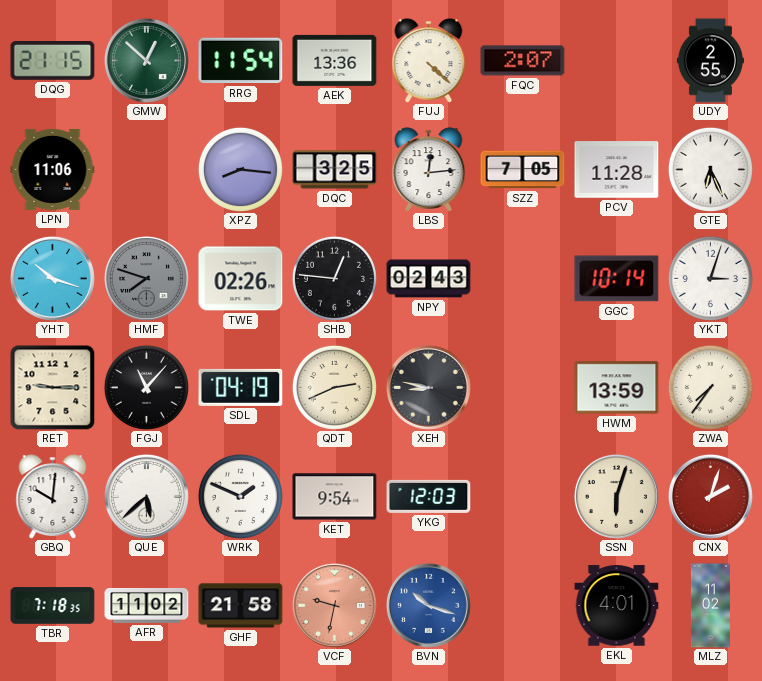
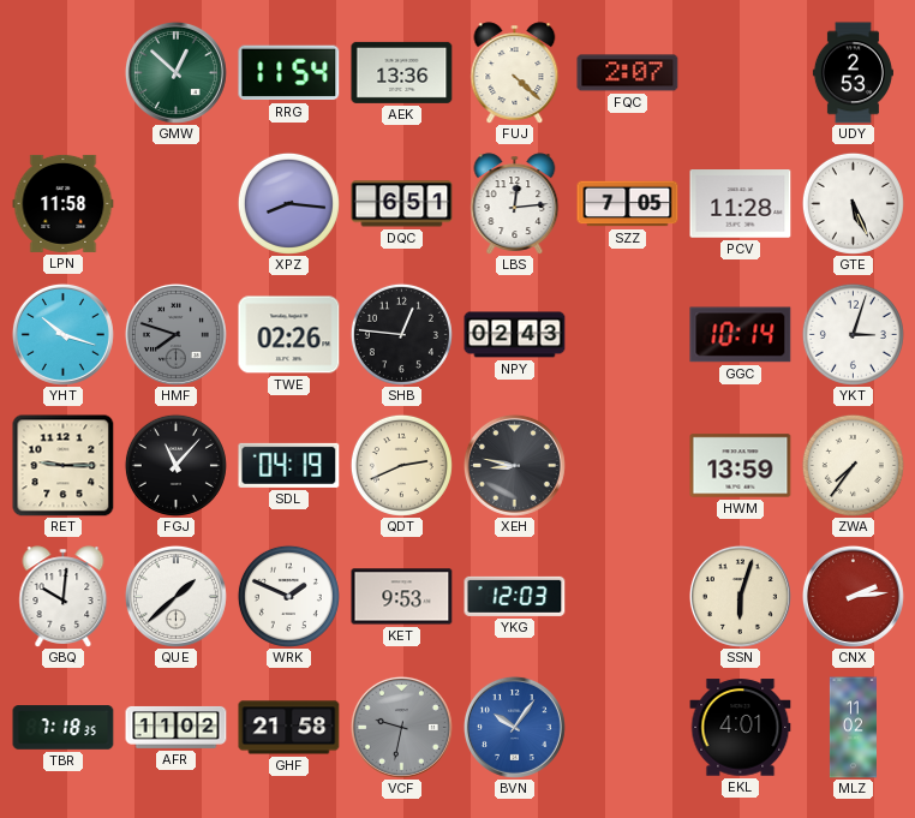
DQG: 21:15 -> none
UDY: 2:55 -> 2:53
LPN: 11:06 -> 11:58
DQC: 3:25 -> 6:51
GTE: 6:26 -> 5:26
QUE: 5:38 -> 1:38
KET: 9:54 -> 9:53
CNX: 2:03 -> 2:14
VCF dial: salmon -> grey
BVN: 10:18 -> 10:06
